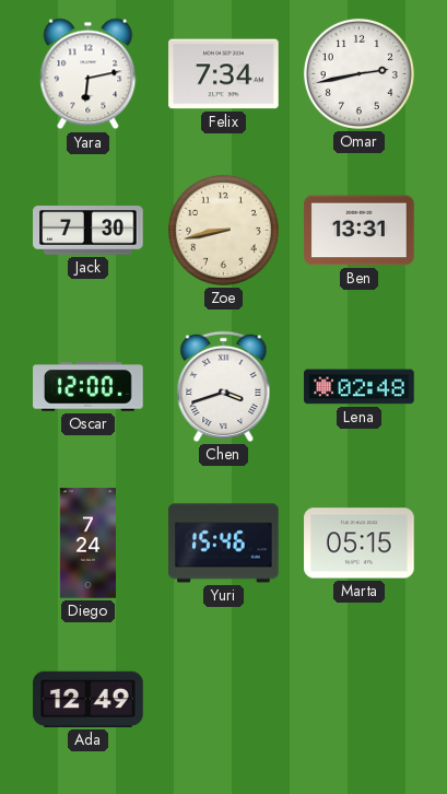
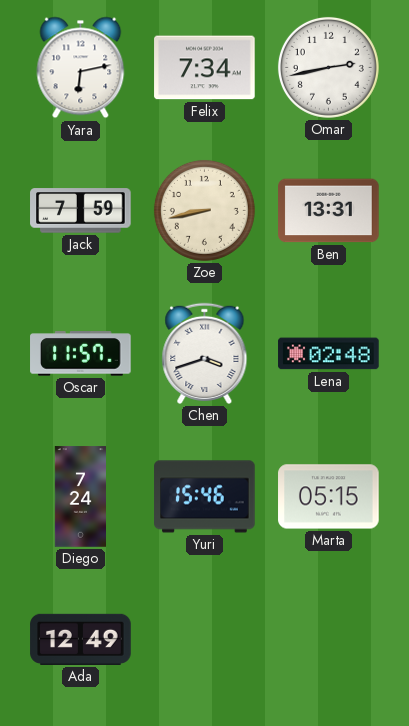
Jack: 7:30 -> 7:59
Oscar: 12:00 -> 11:57
